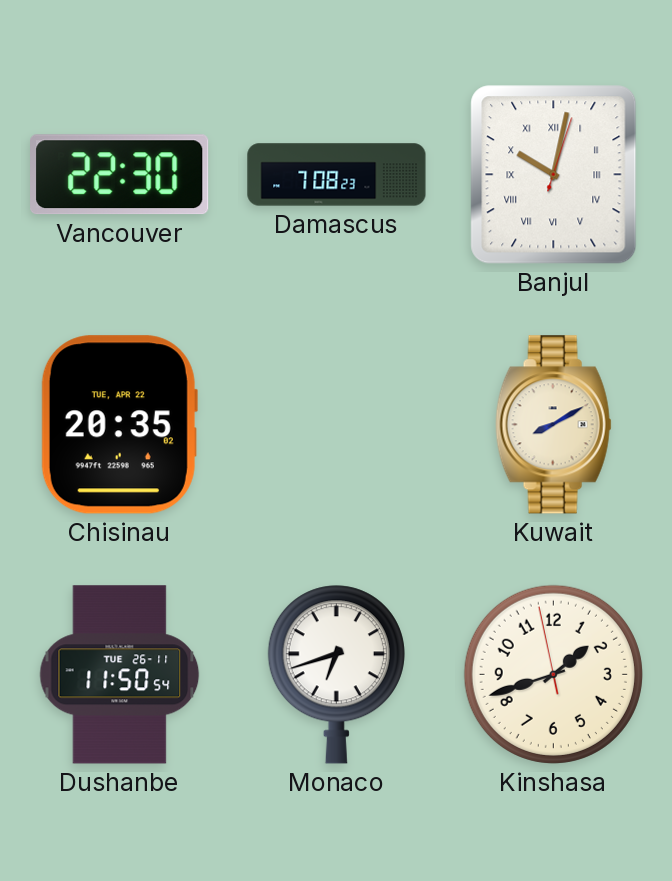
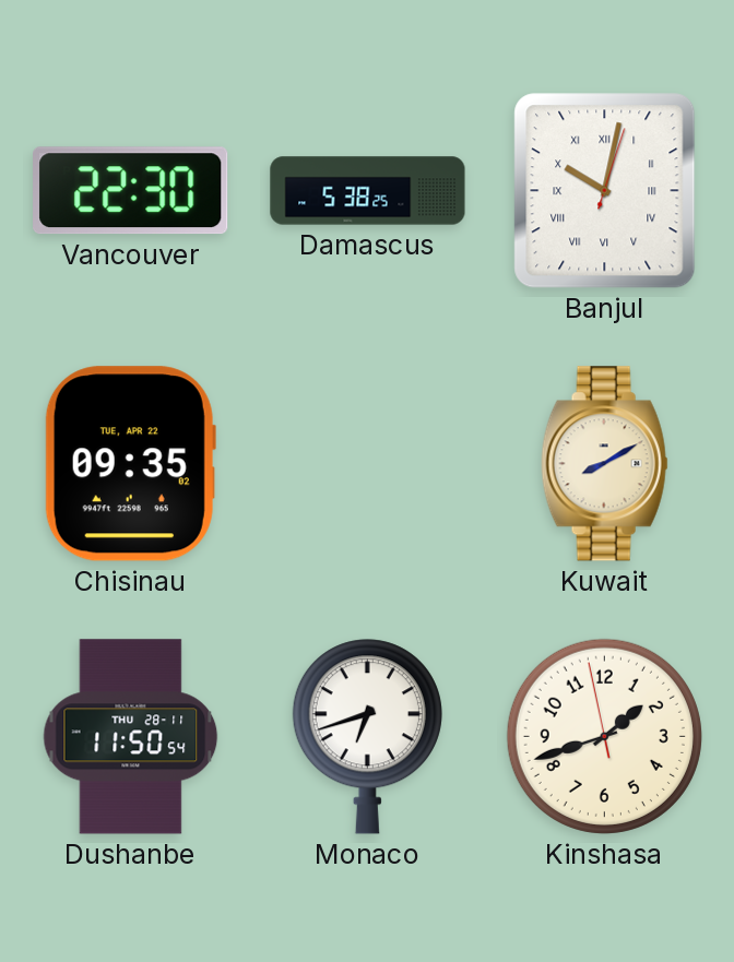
Damascus: 7:08 -> 5:38
Chisinau: 20:35 -> 09:35
Dushanbe date: TUE 26-11 -> THU 28-11
